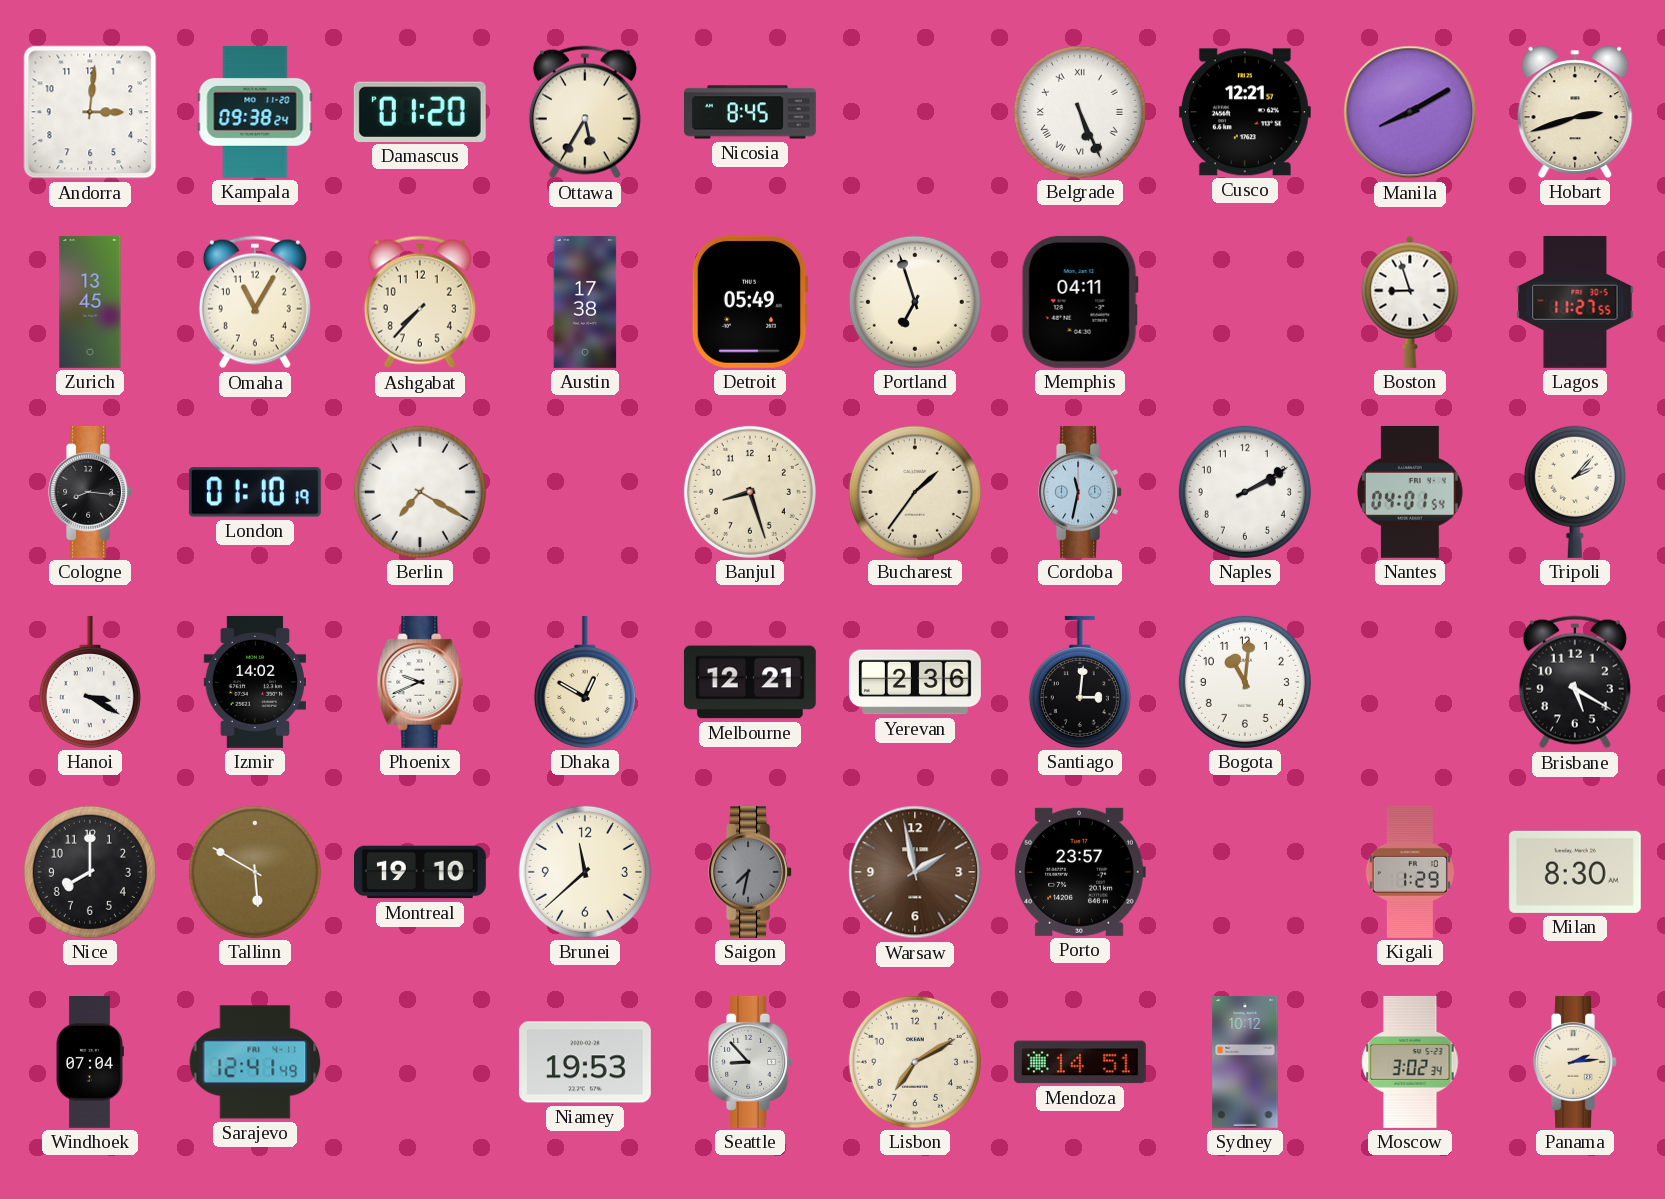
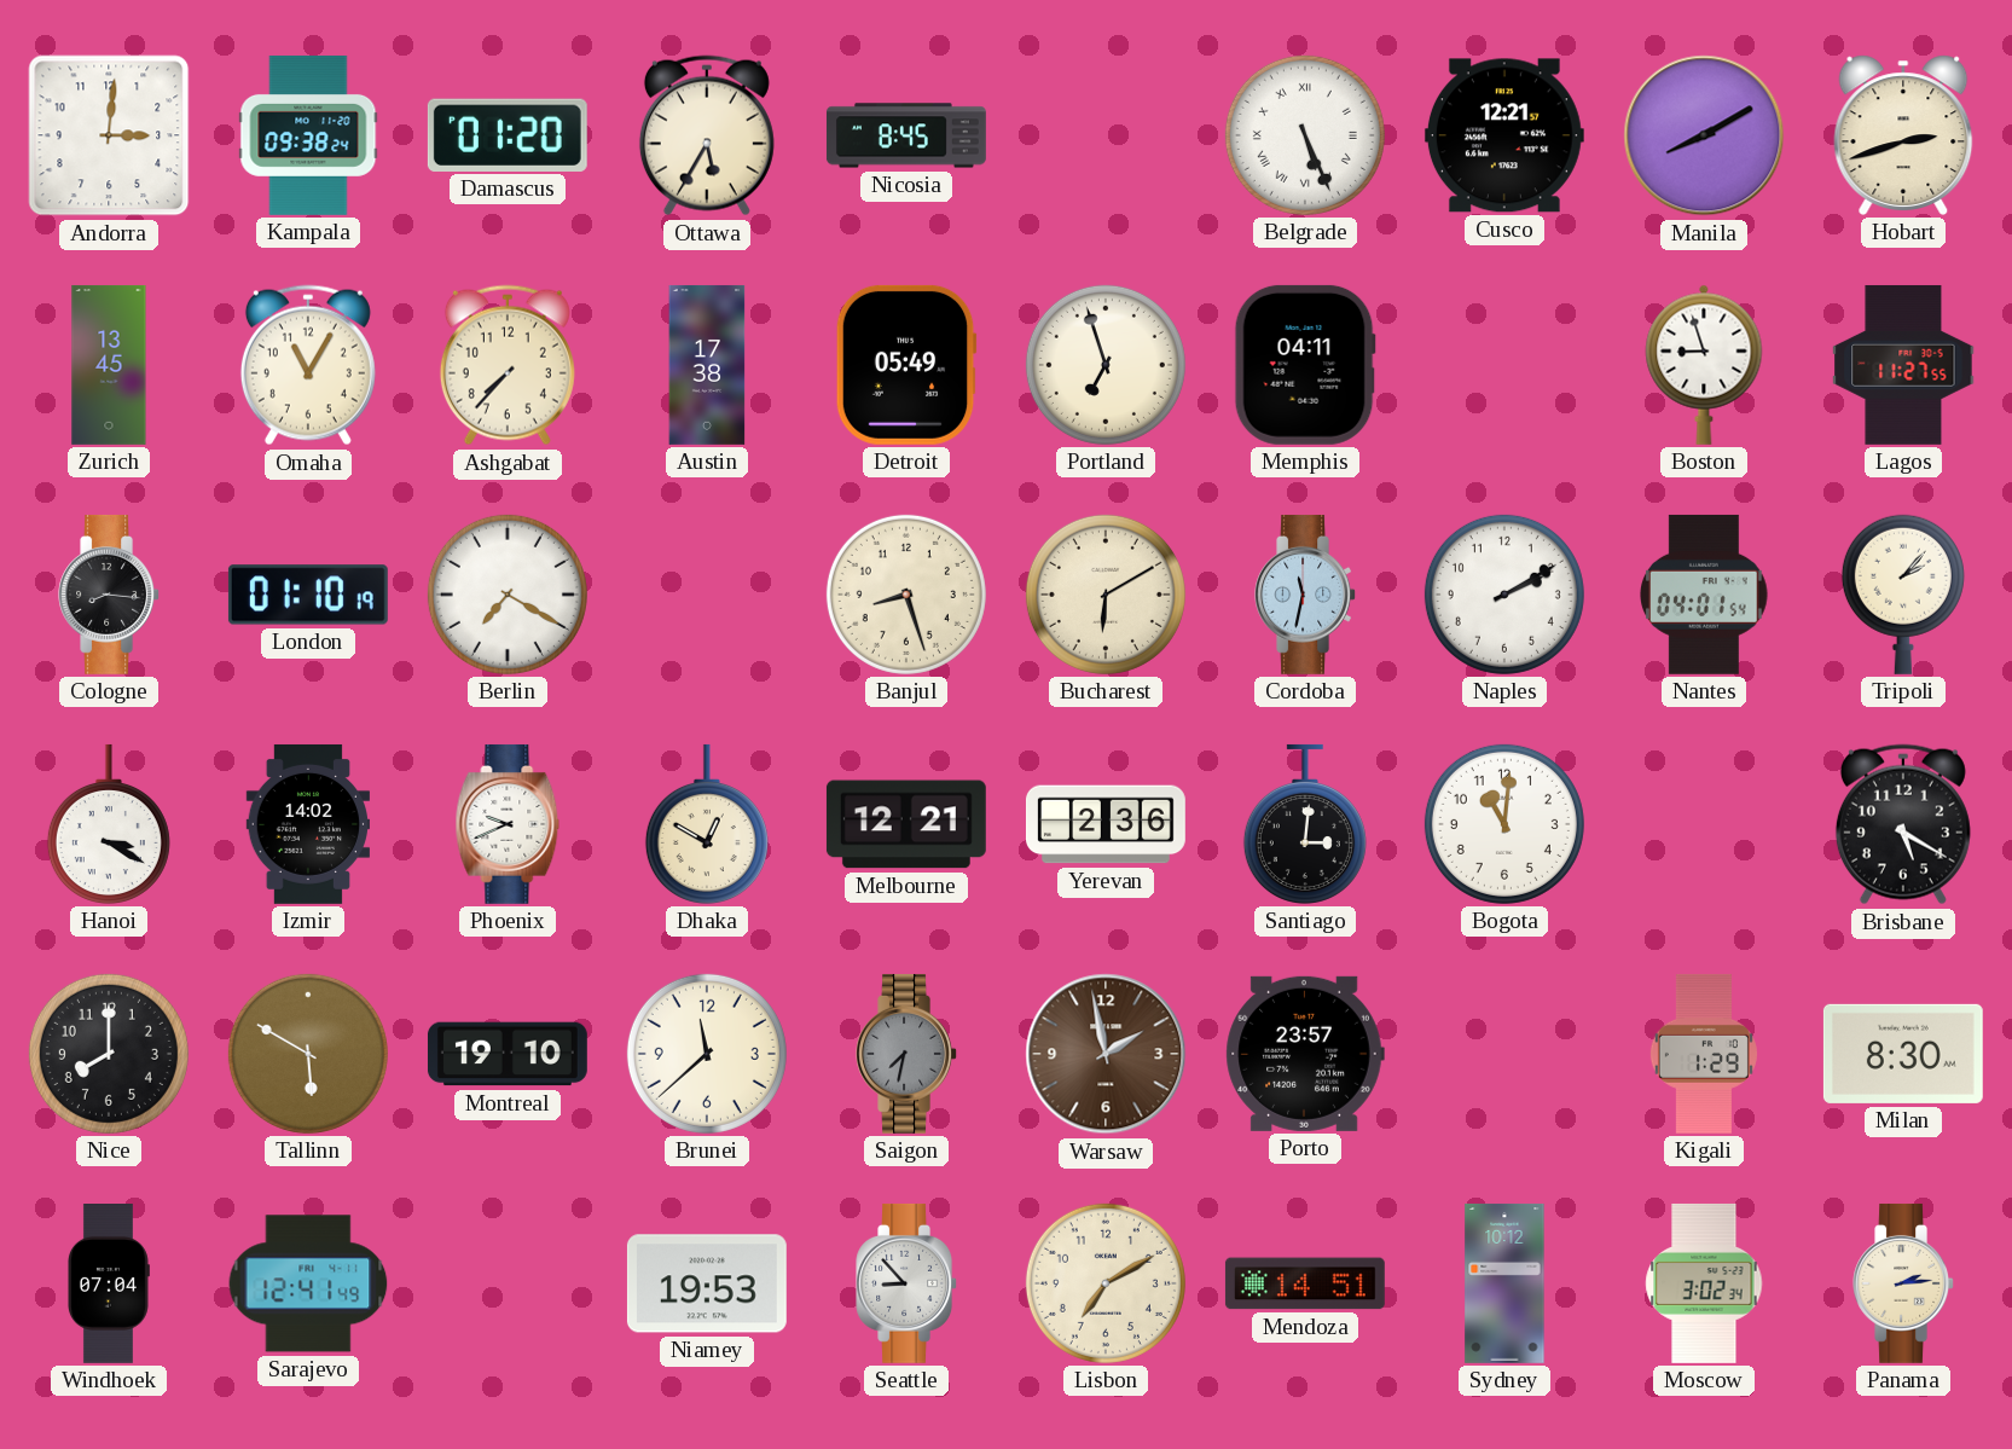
Bucharest: 1:36 -> 6:10
